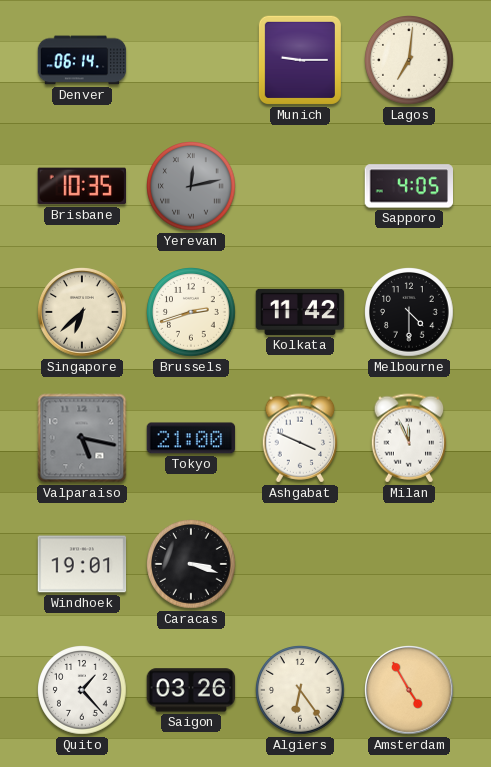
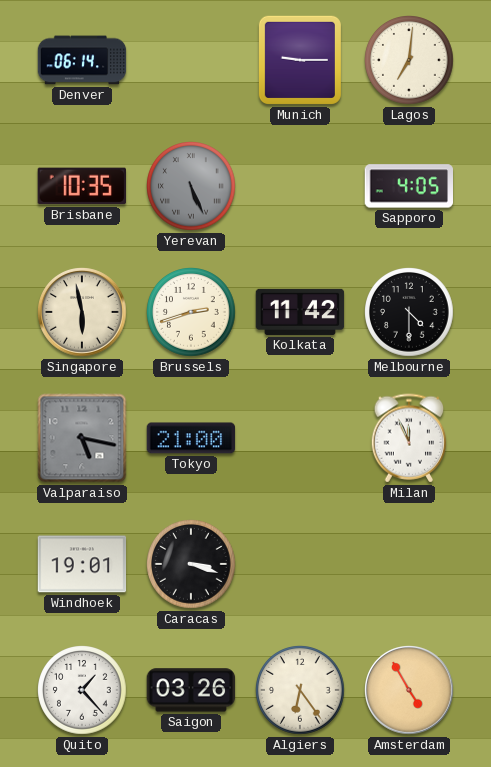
Yerevan: 12:13 -> 5:26
Singapore: 6:38 -> 5:58
Ashgabat: 3:49 -> none
